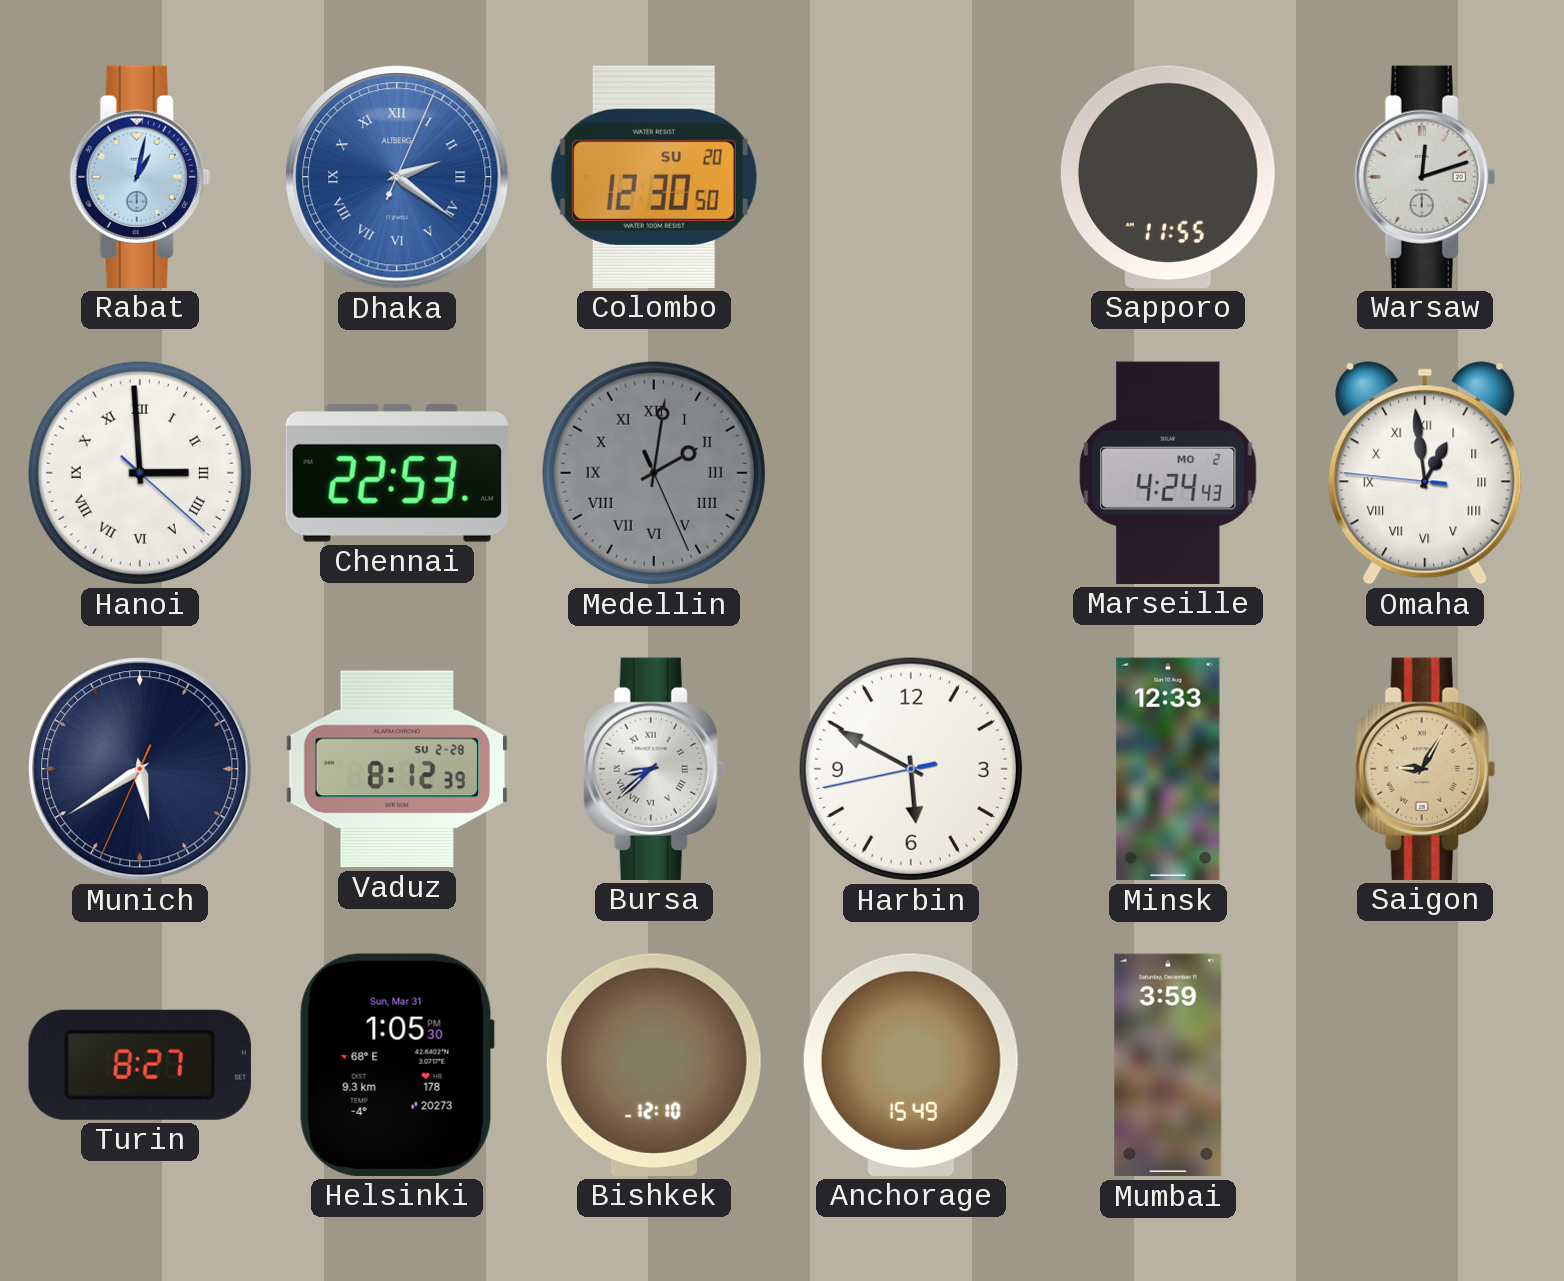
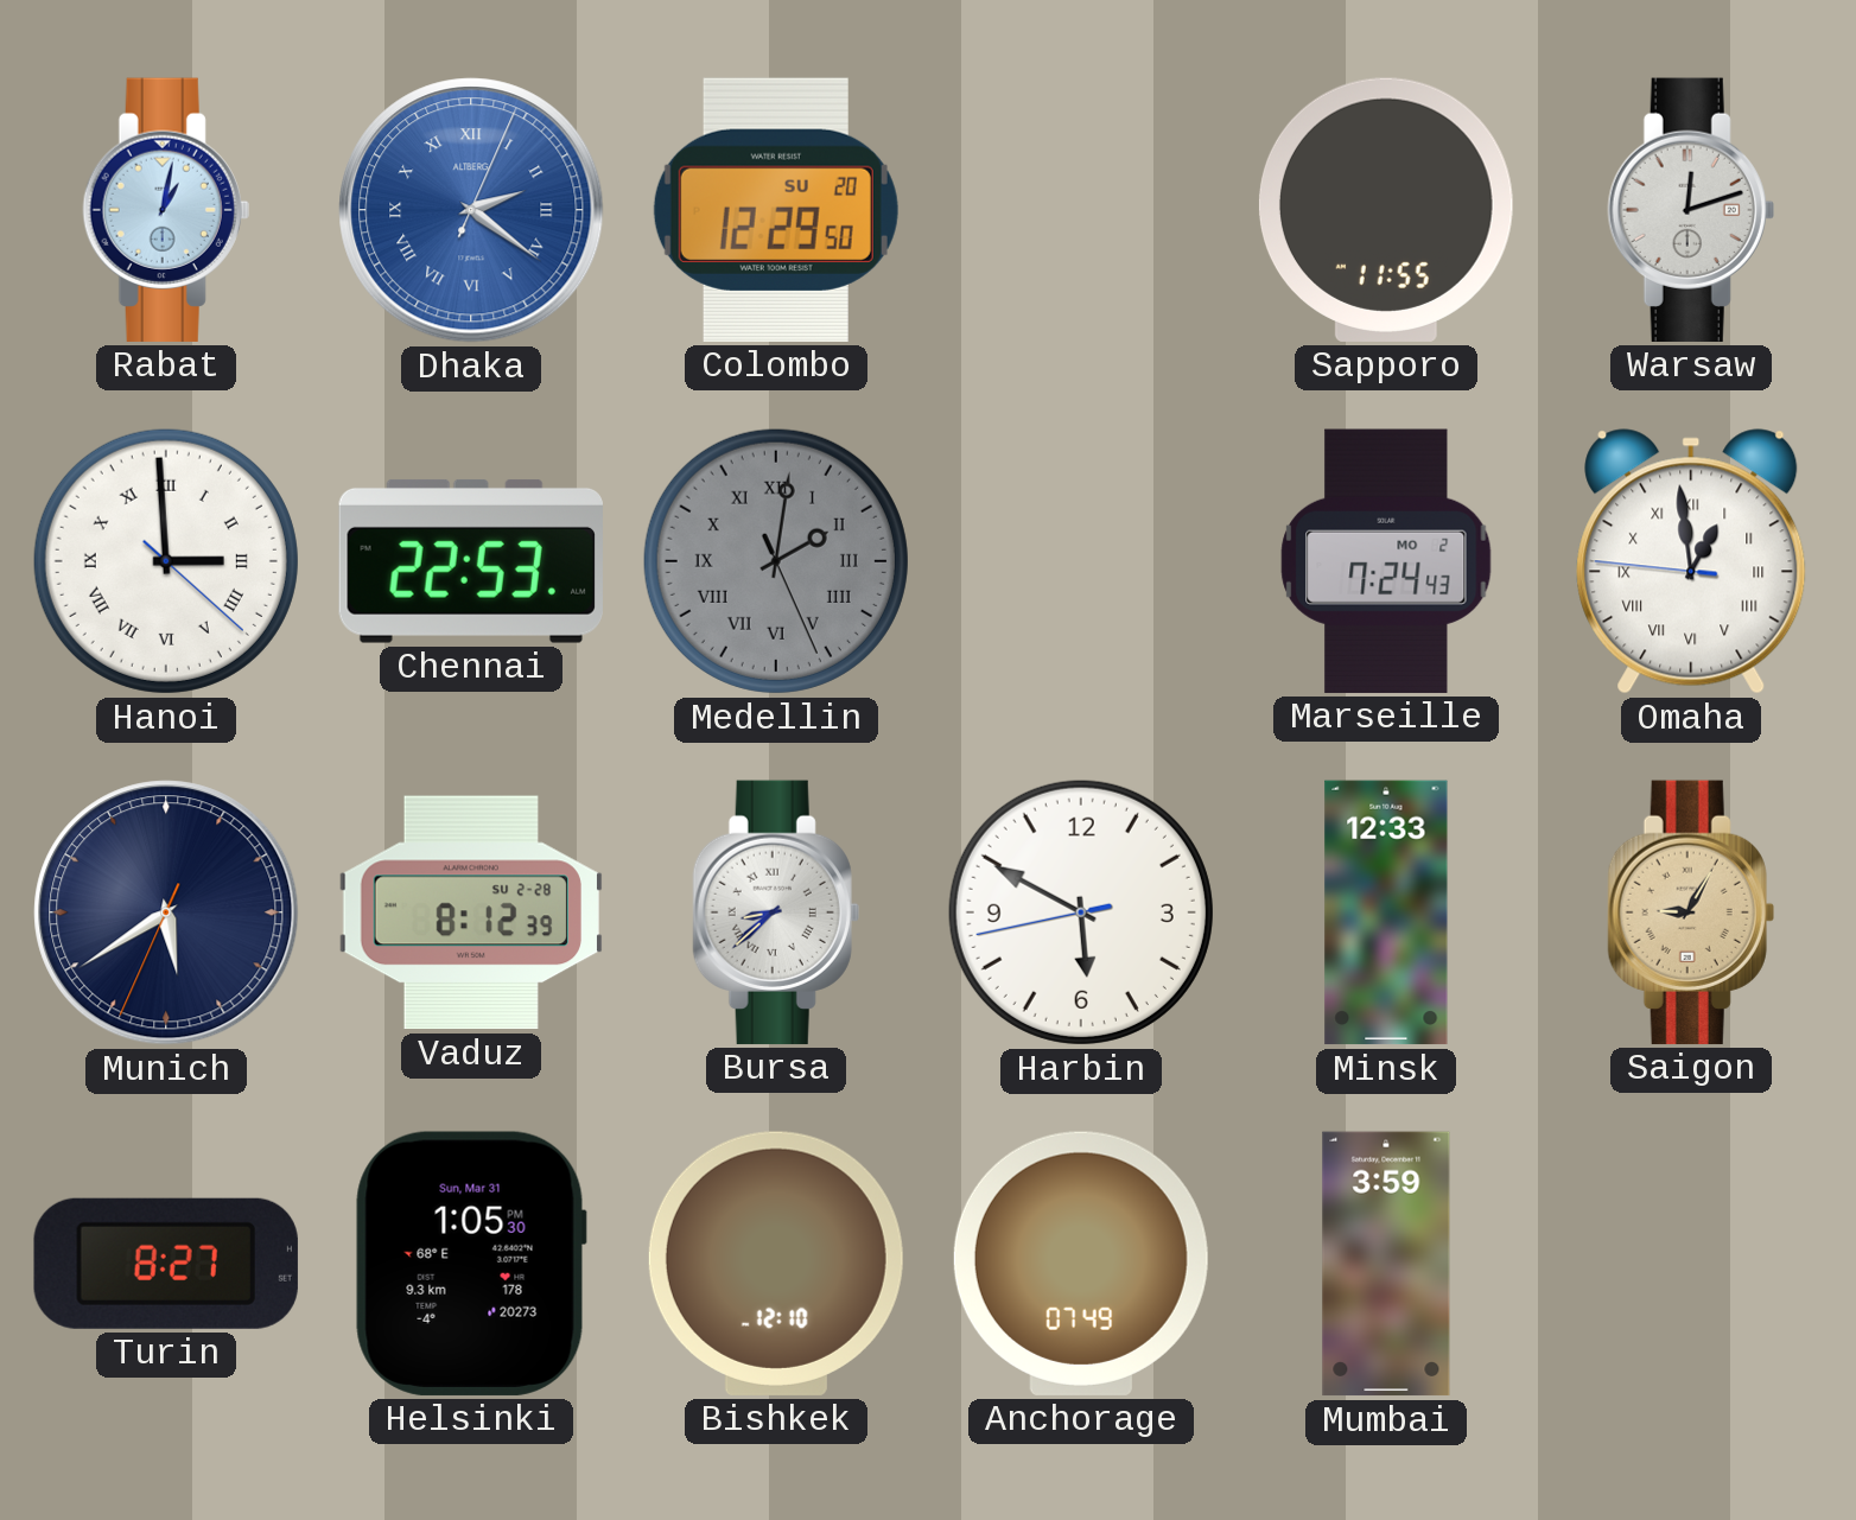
Colombo: 12:30 -> 12:29
Marseille: 4:24 -> 7:24
Anchorage: 15:49 -> 07:49
